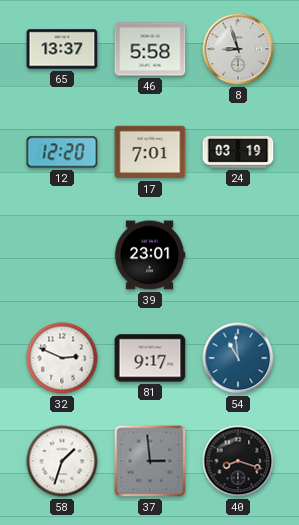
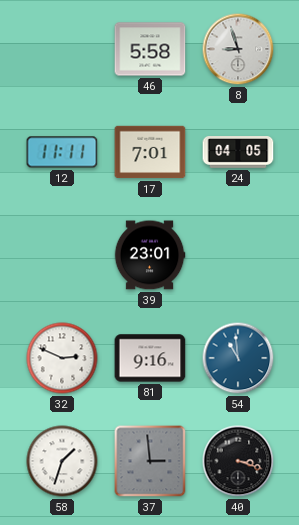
65: 13:37 -> none
12: 12:20 -> 11:11
24: 03:19 -> 04:05
81: 9:17 -> 9:16
40: 8:18 -> 3:18
